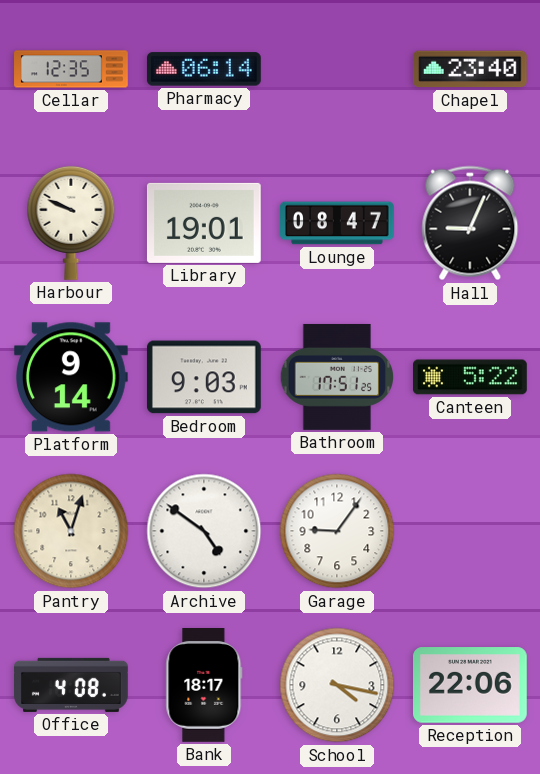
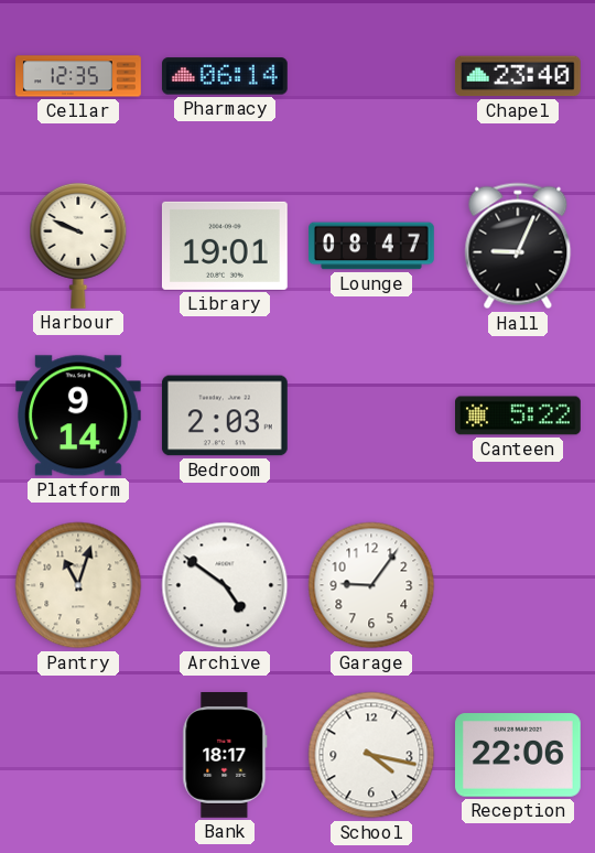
Bedroom: 9:03 -> 2:03
Bathroom: 17:51 -> none
Office: 4:08 -> none
